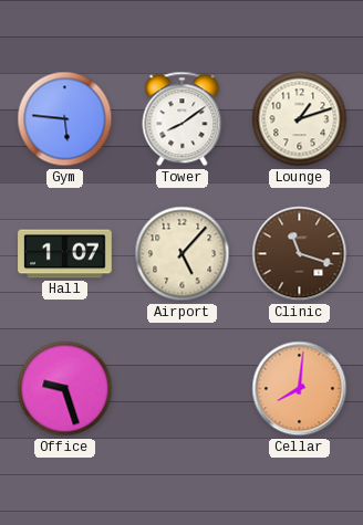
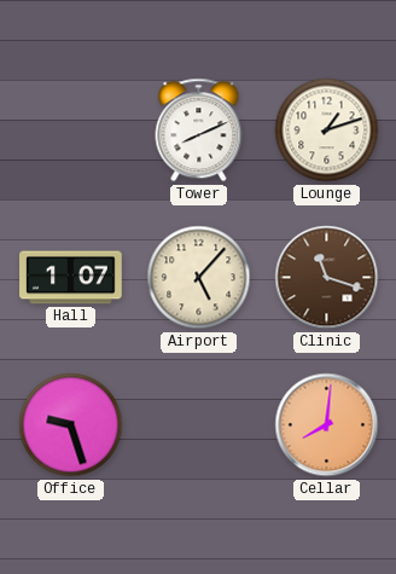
Gym: 5:46 -> none
Tower: 8:09 -> 8:11
